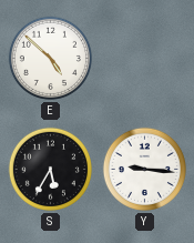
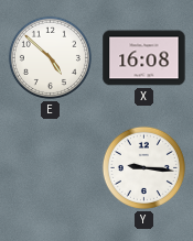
X: none -> 16:08
S: 5:35 -> none
